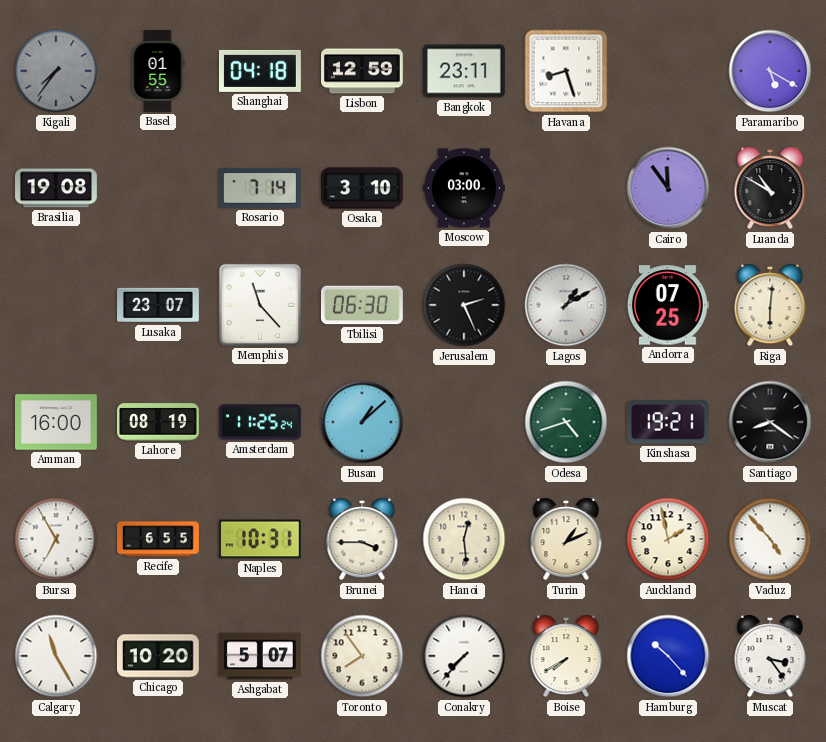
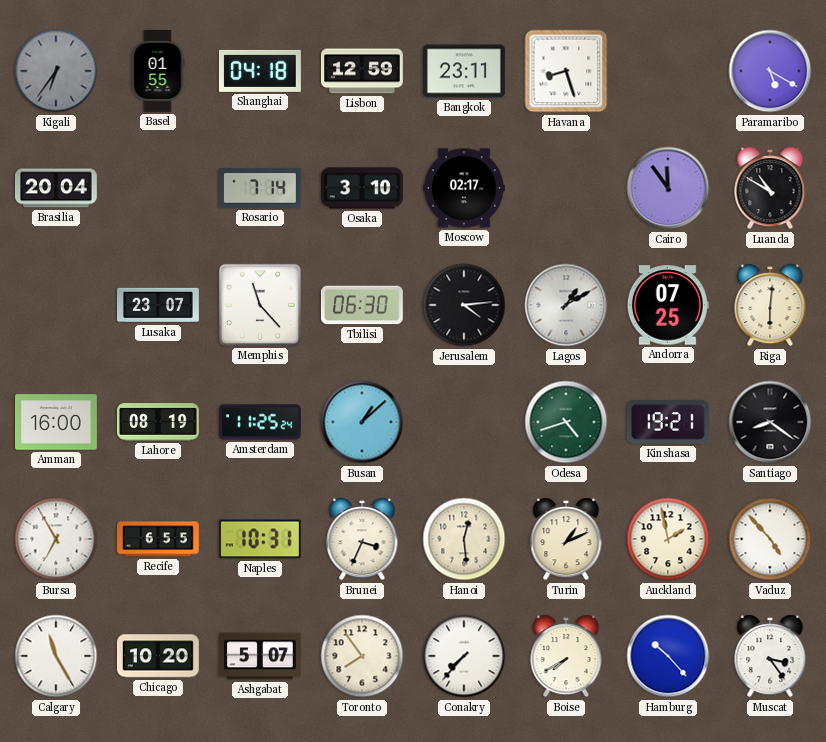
Kigali: 7:36 -> 6:36
Brasilia: 19:08 -> 20:04
Moscow: 03:00 -> 02:17
Jerusalem: 2:26 -> 4:14
Brunei: 3:45 -> 3:34
